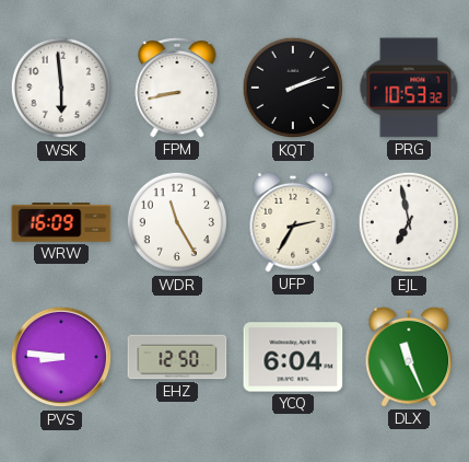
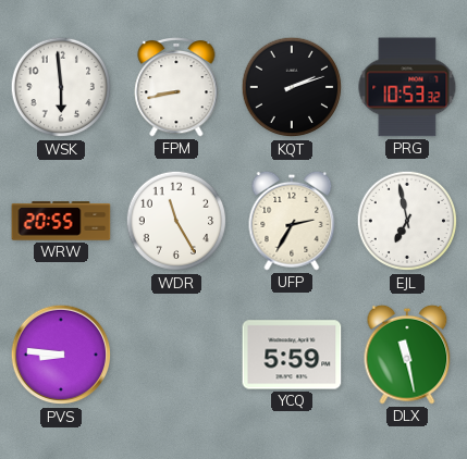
WRW: 16:09 -> 20:55
EHZ: 12:50 -> none
YCQ: 6:04 -> 5:59
DLX: 11:26 -> 11:28
